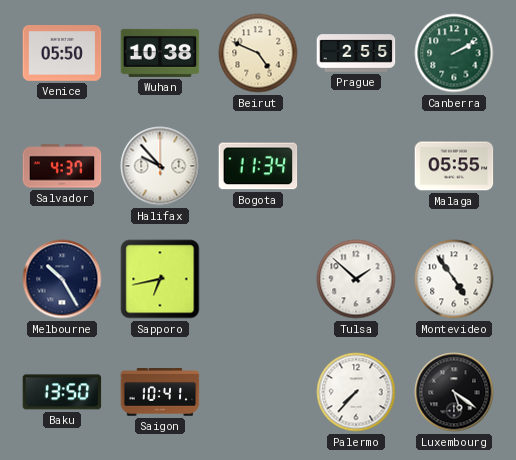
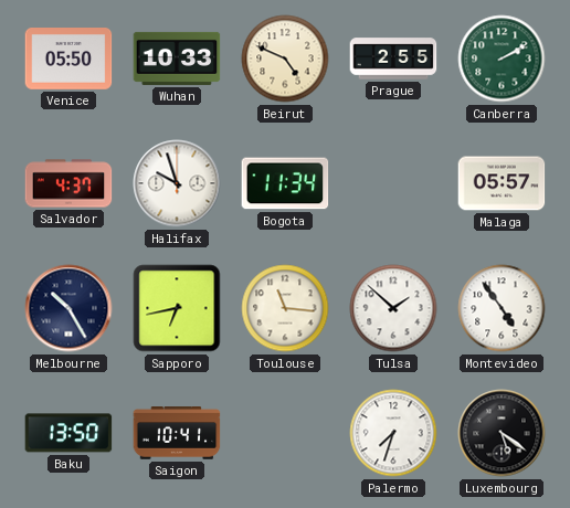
Wuhan: 10:38 -> 10:33
Halifax: 9:53 -> 9:57
Malaga: 05:55 -> 05:57
Toulouse: none -> 11:16
Palermo: 7:37 -> 7:33
